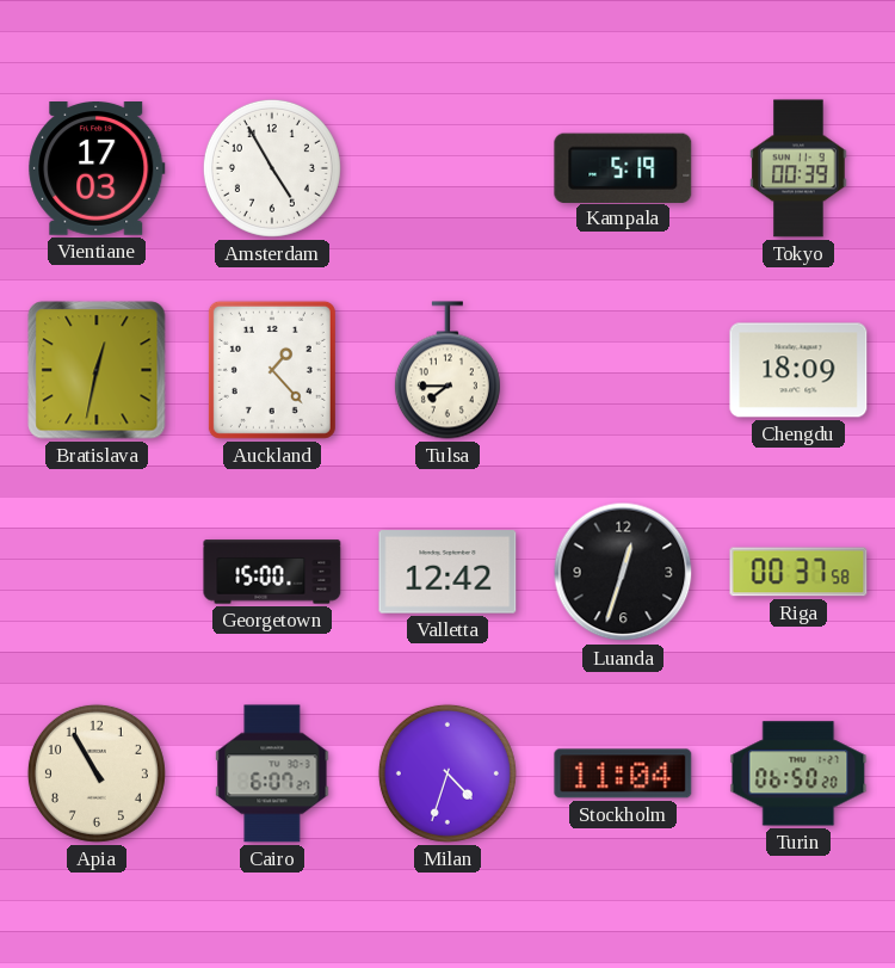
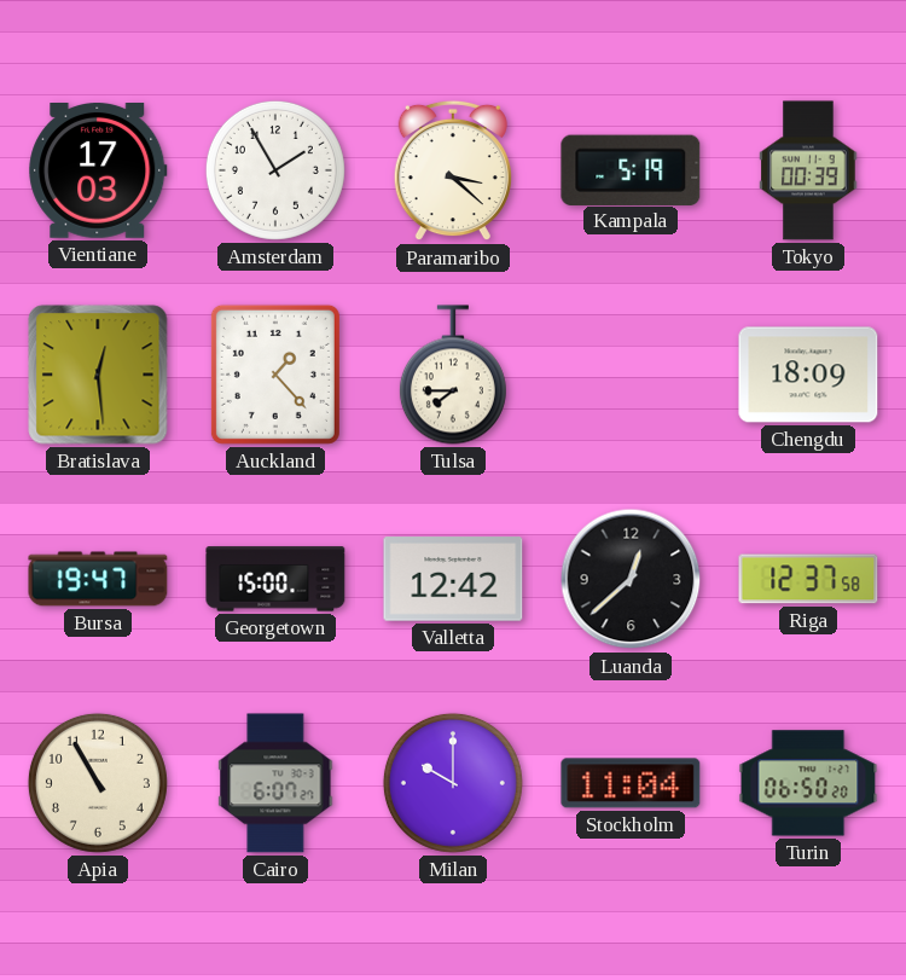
Amsterdam: 4:55 -> 1:55
Paramaribo: none -> 3:22
Bratislava: 12:32 -> 12:29
Bursa: none -> 19:47
Luanda: 12:33 -> 12:38
Riga: 00:37 -> 12:37
Milan: 4:33 -> 10:00
